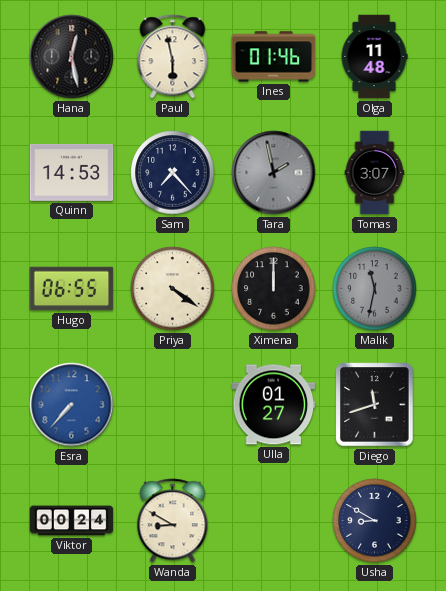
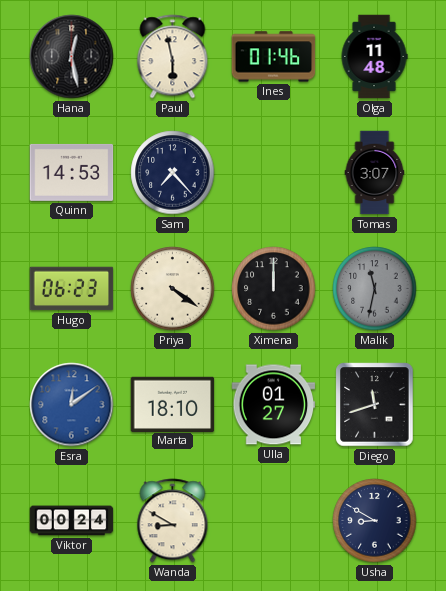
Tara: 1:58 -> none
Hugo: 06:55 -> 06:23
Esra: 7:37 -> 12:09
Marta: none -> 18:10
